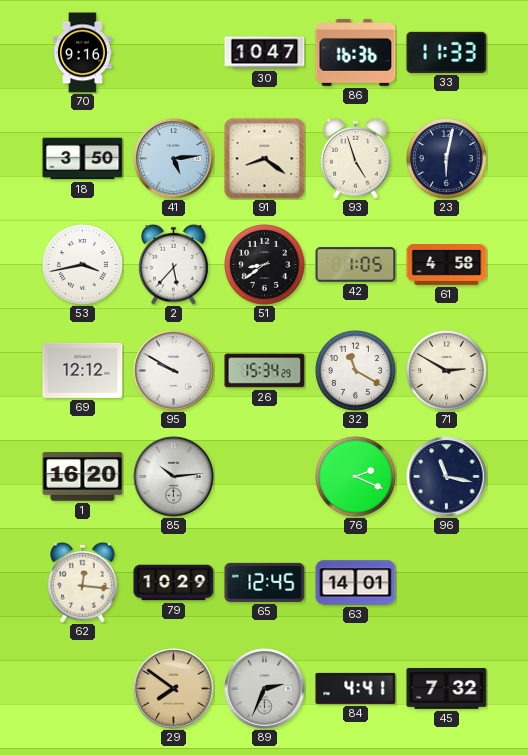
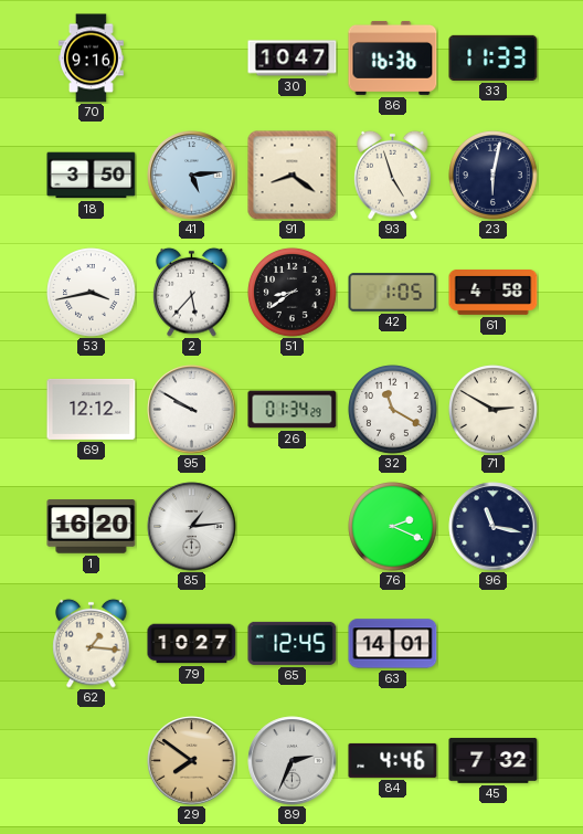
26: 15:34 -> 01:34
85: 10:14 -> 1:14
62: 12:16 -> 1:16
79: 10:29 -> 10:27
84: 4:41 -> 4:46
